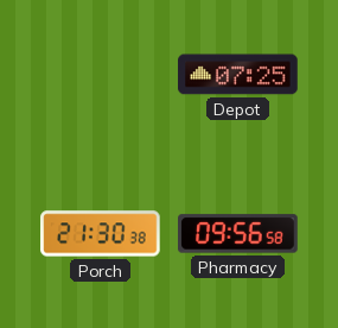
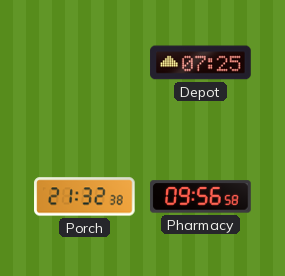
Porch: 21:30 -> 21:32
